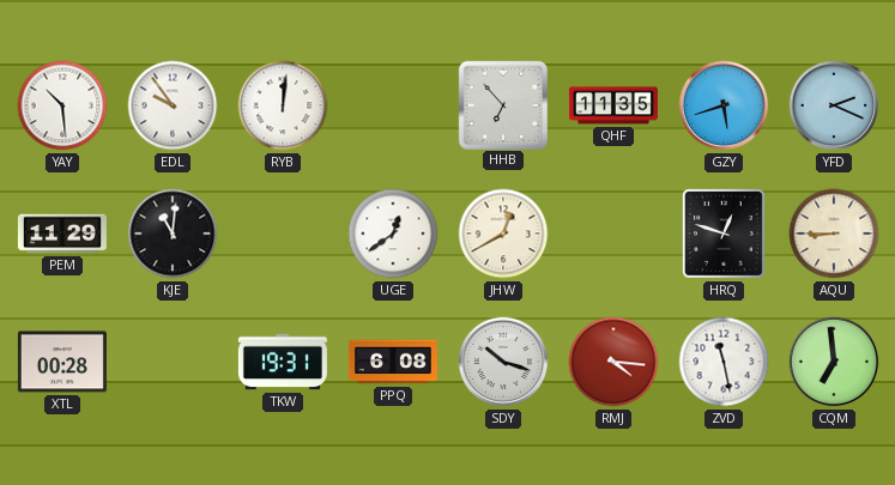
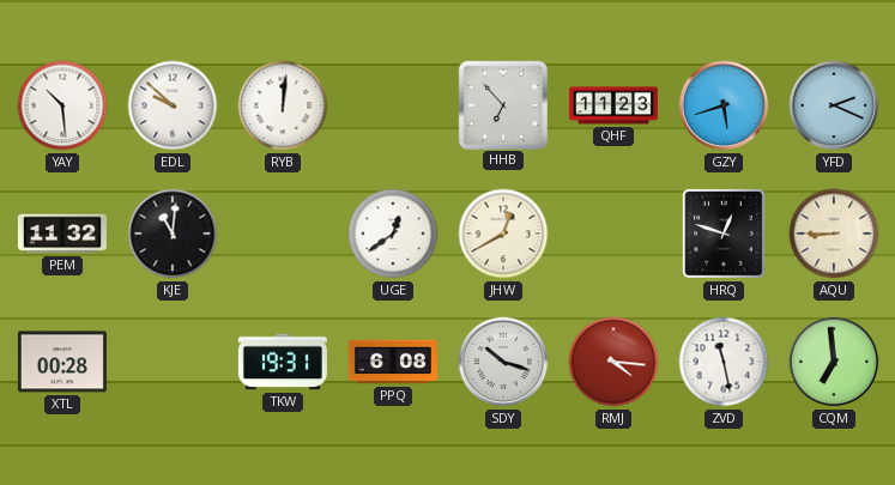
EDL: 9:54 -> 9:52
QHF: 11:35 -> 11:23
PEM: 11:29 -> 11:32
